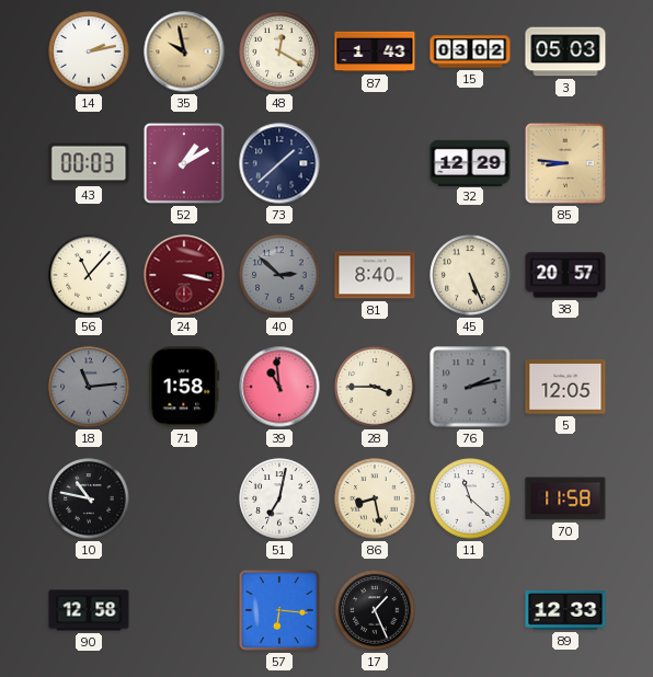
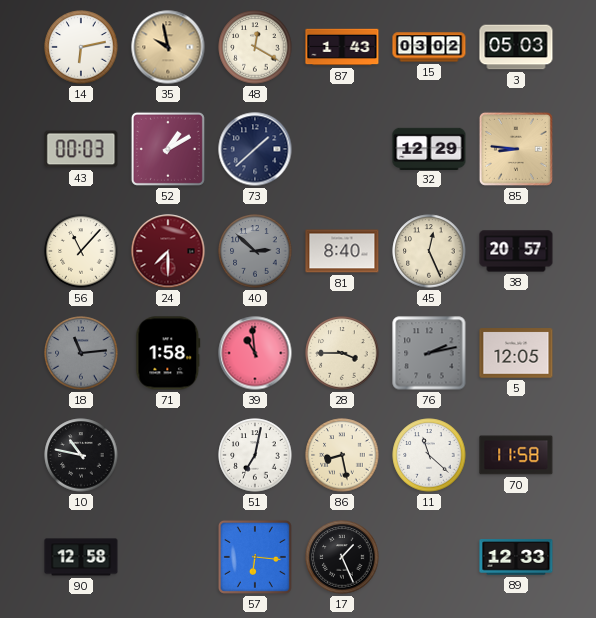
14: 2:13 -> 6:13
24: 3:17 -> 7:30
45: 5:26 -> 12:26
